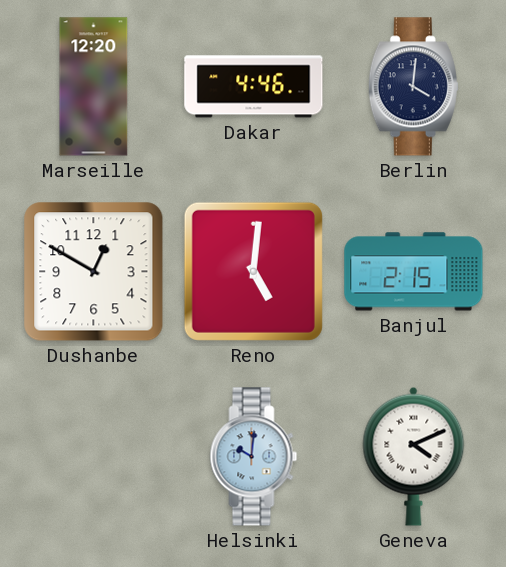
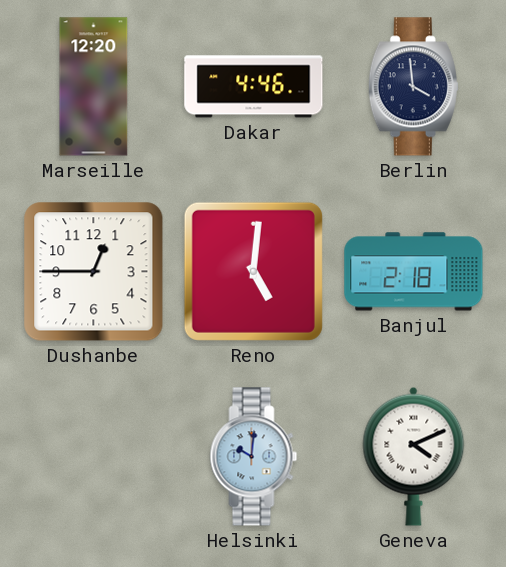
Berlin: 4:01 -> 3:59
Dushanbe: 12:50 -> 12:45
Banjul: 2:15 -> 2:18
